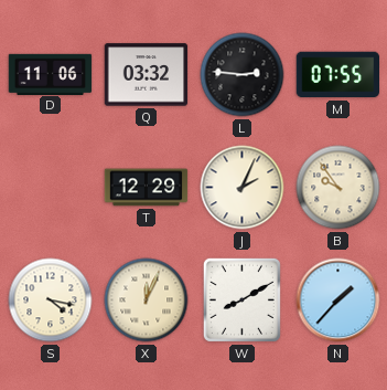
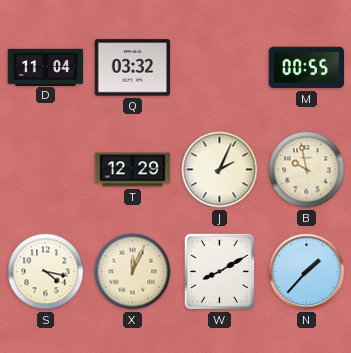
D: 11:06 -> 11:04
L: 2:46 -> none
M: 07:55 -> 00:55
B: 9:54 -> 9:58
